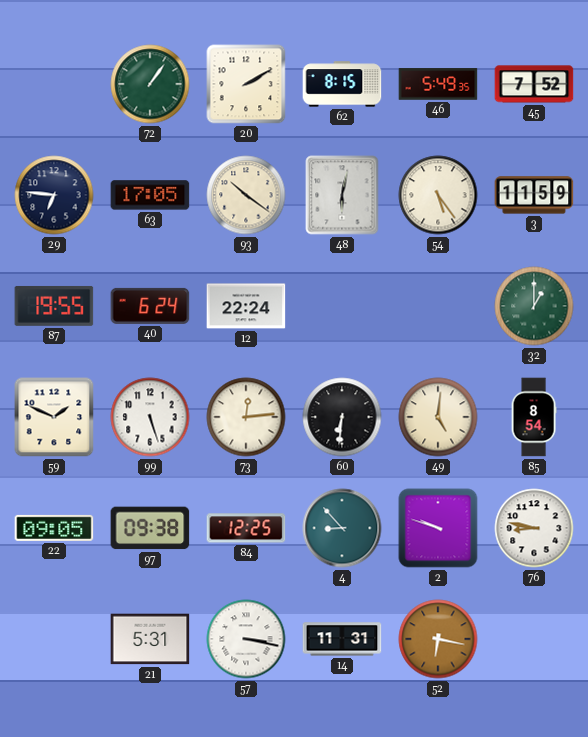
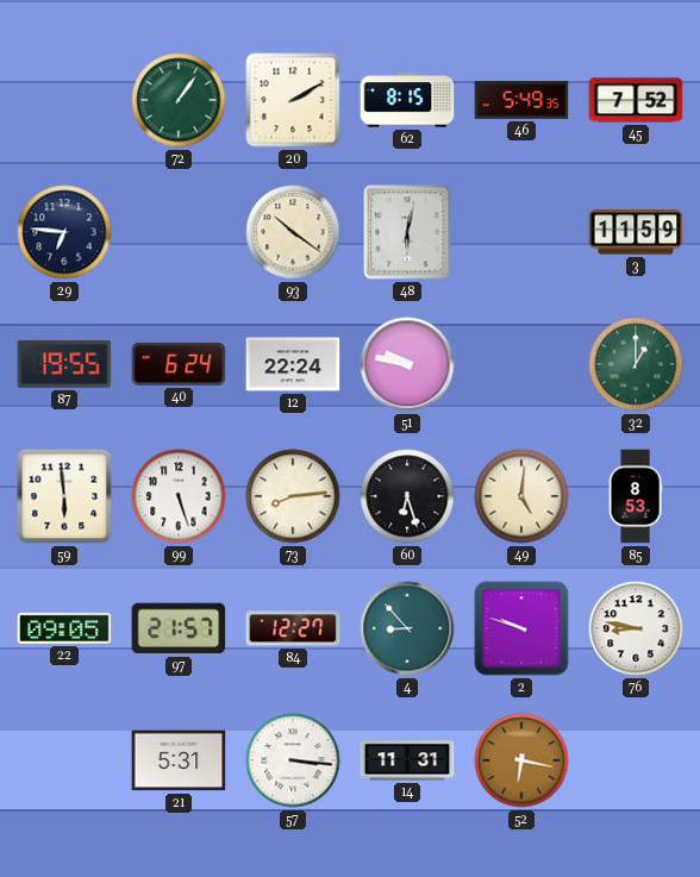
63: 17:05 -> none
54: 5:24 -> none
51: none -> 9:47
59: 1:49 -> 5:59
73: 12:14 -> 8:14
60: 6:31 -> 6:27
85: 8:54 -> 8:53
97: 09:38 -> 21:57
84: 12:25 -> 12:27
57: 3:17 -> 3:16
